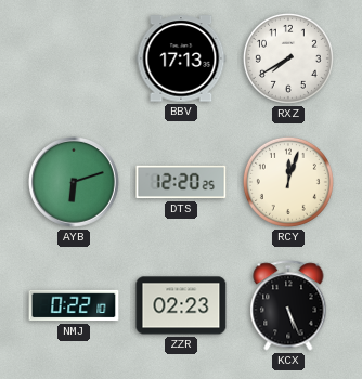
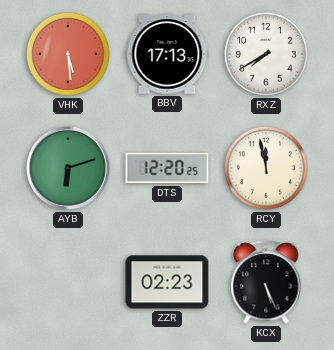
VHK: none -> 5:29
RCY: 12:03 -> 11:58
NMJ: 0:22 -> none
